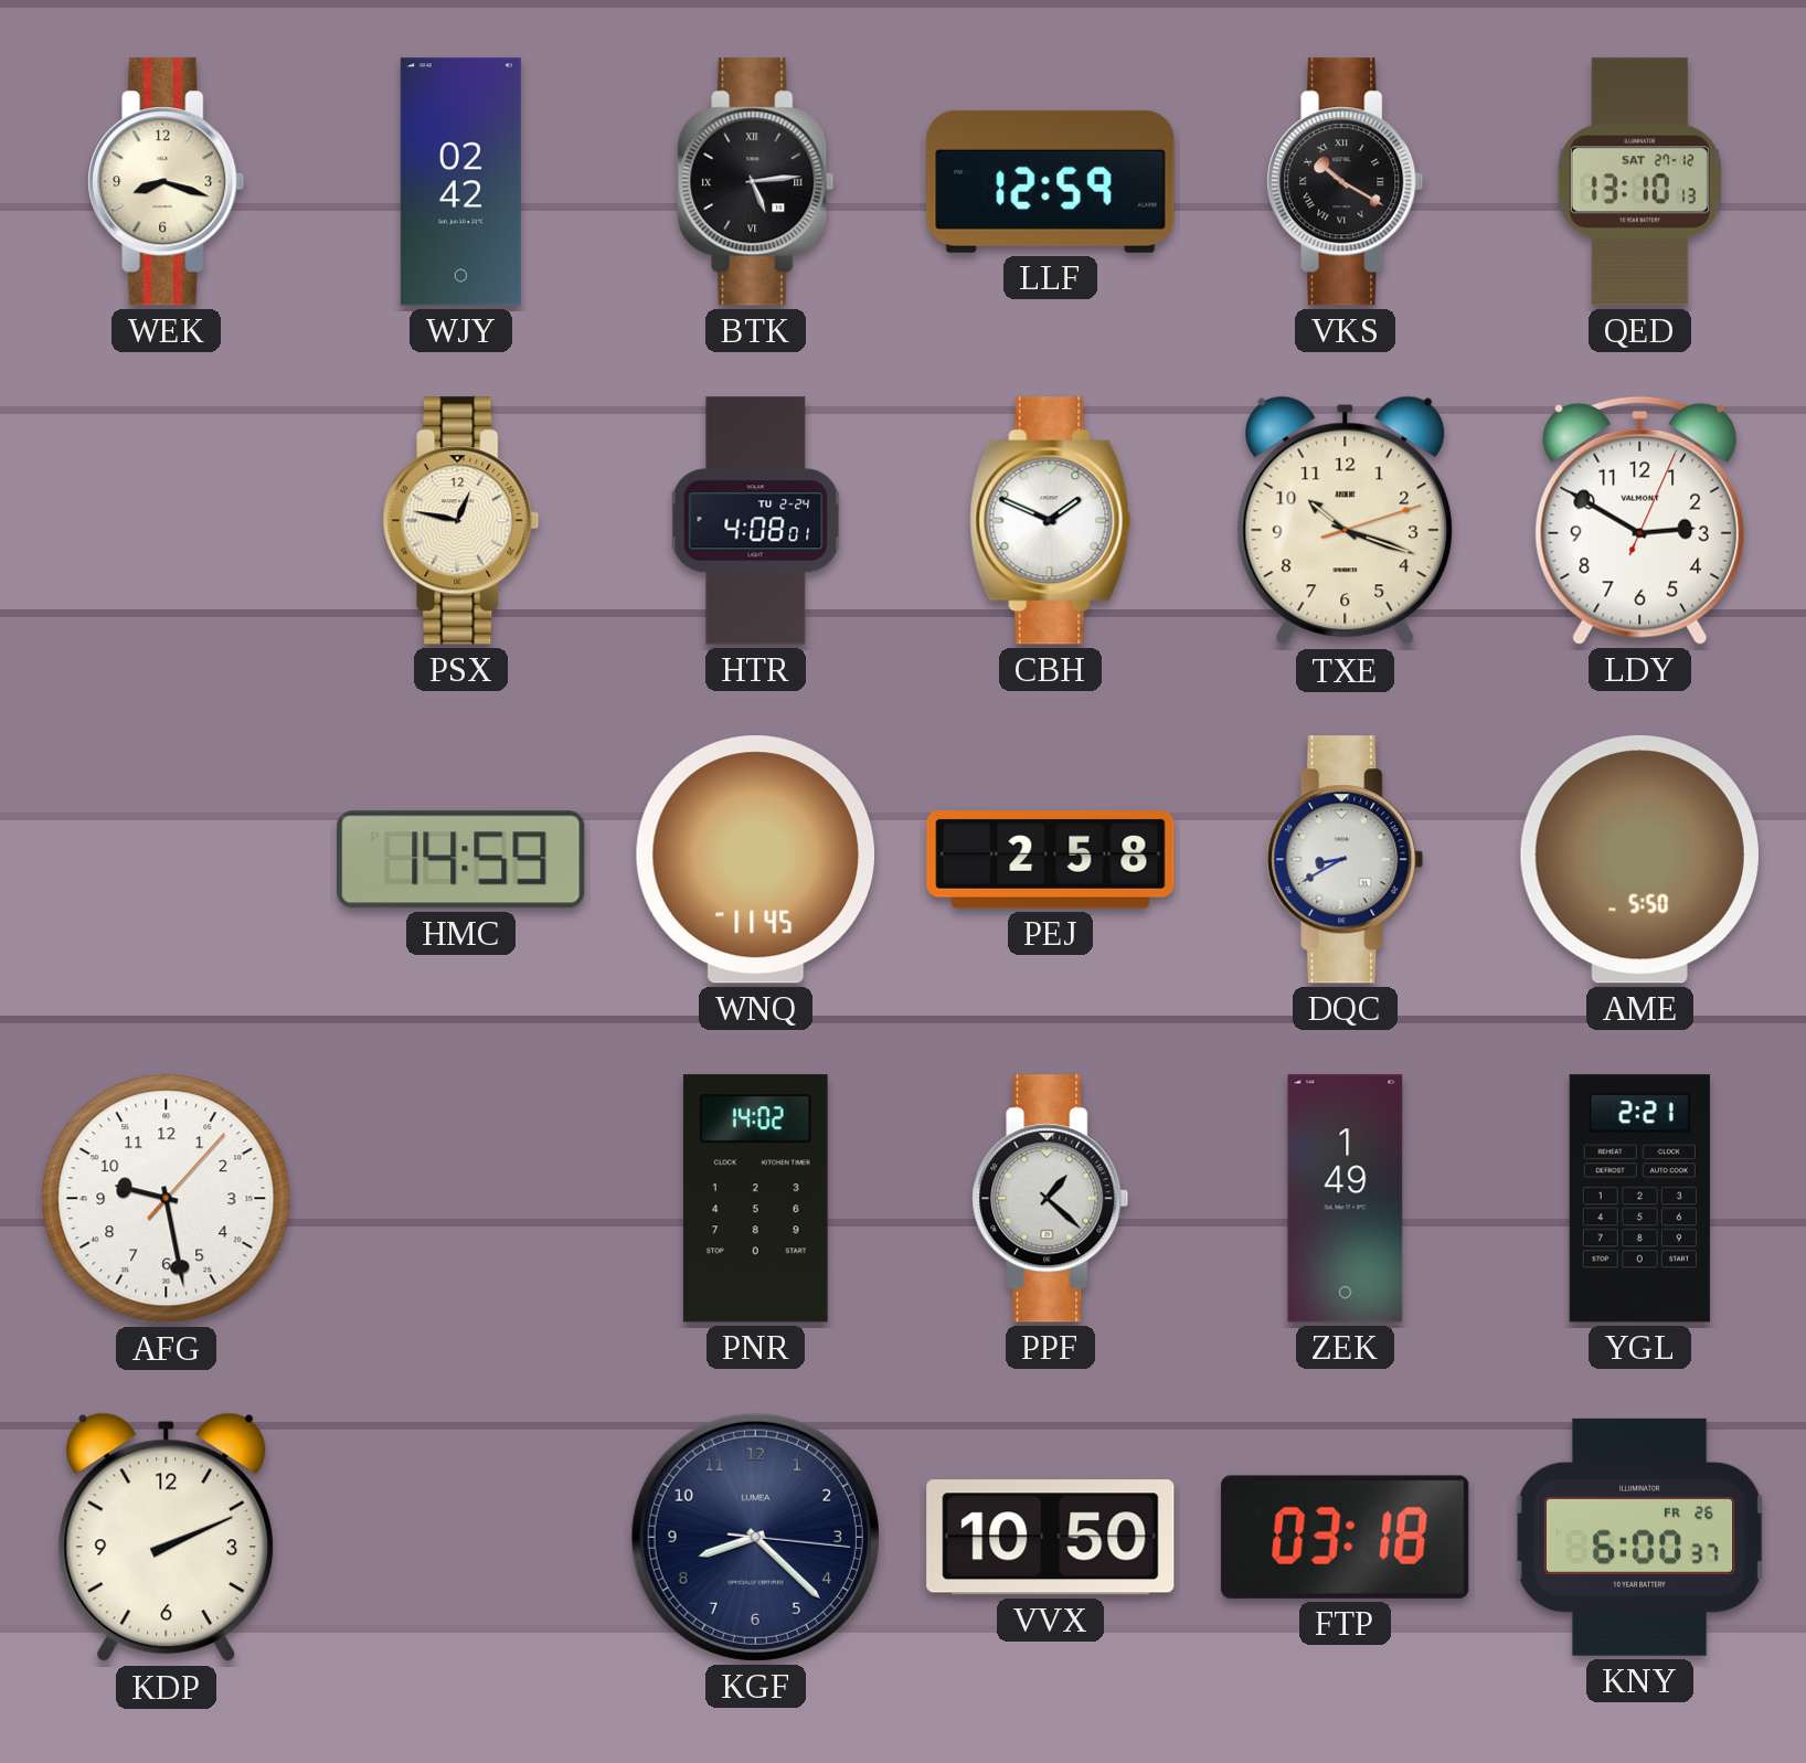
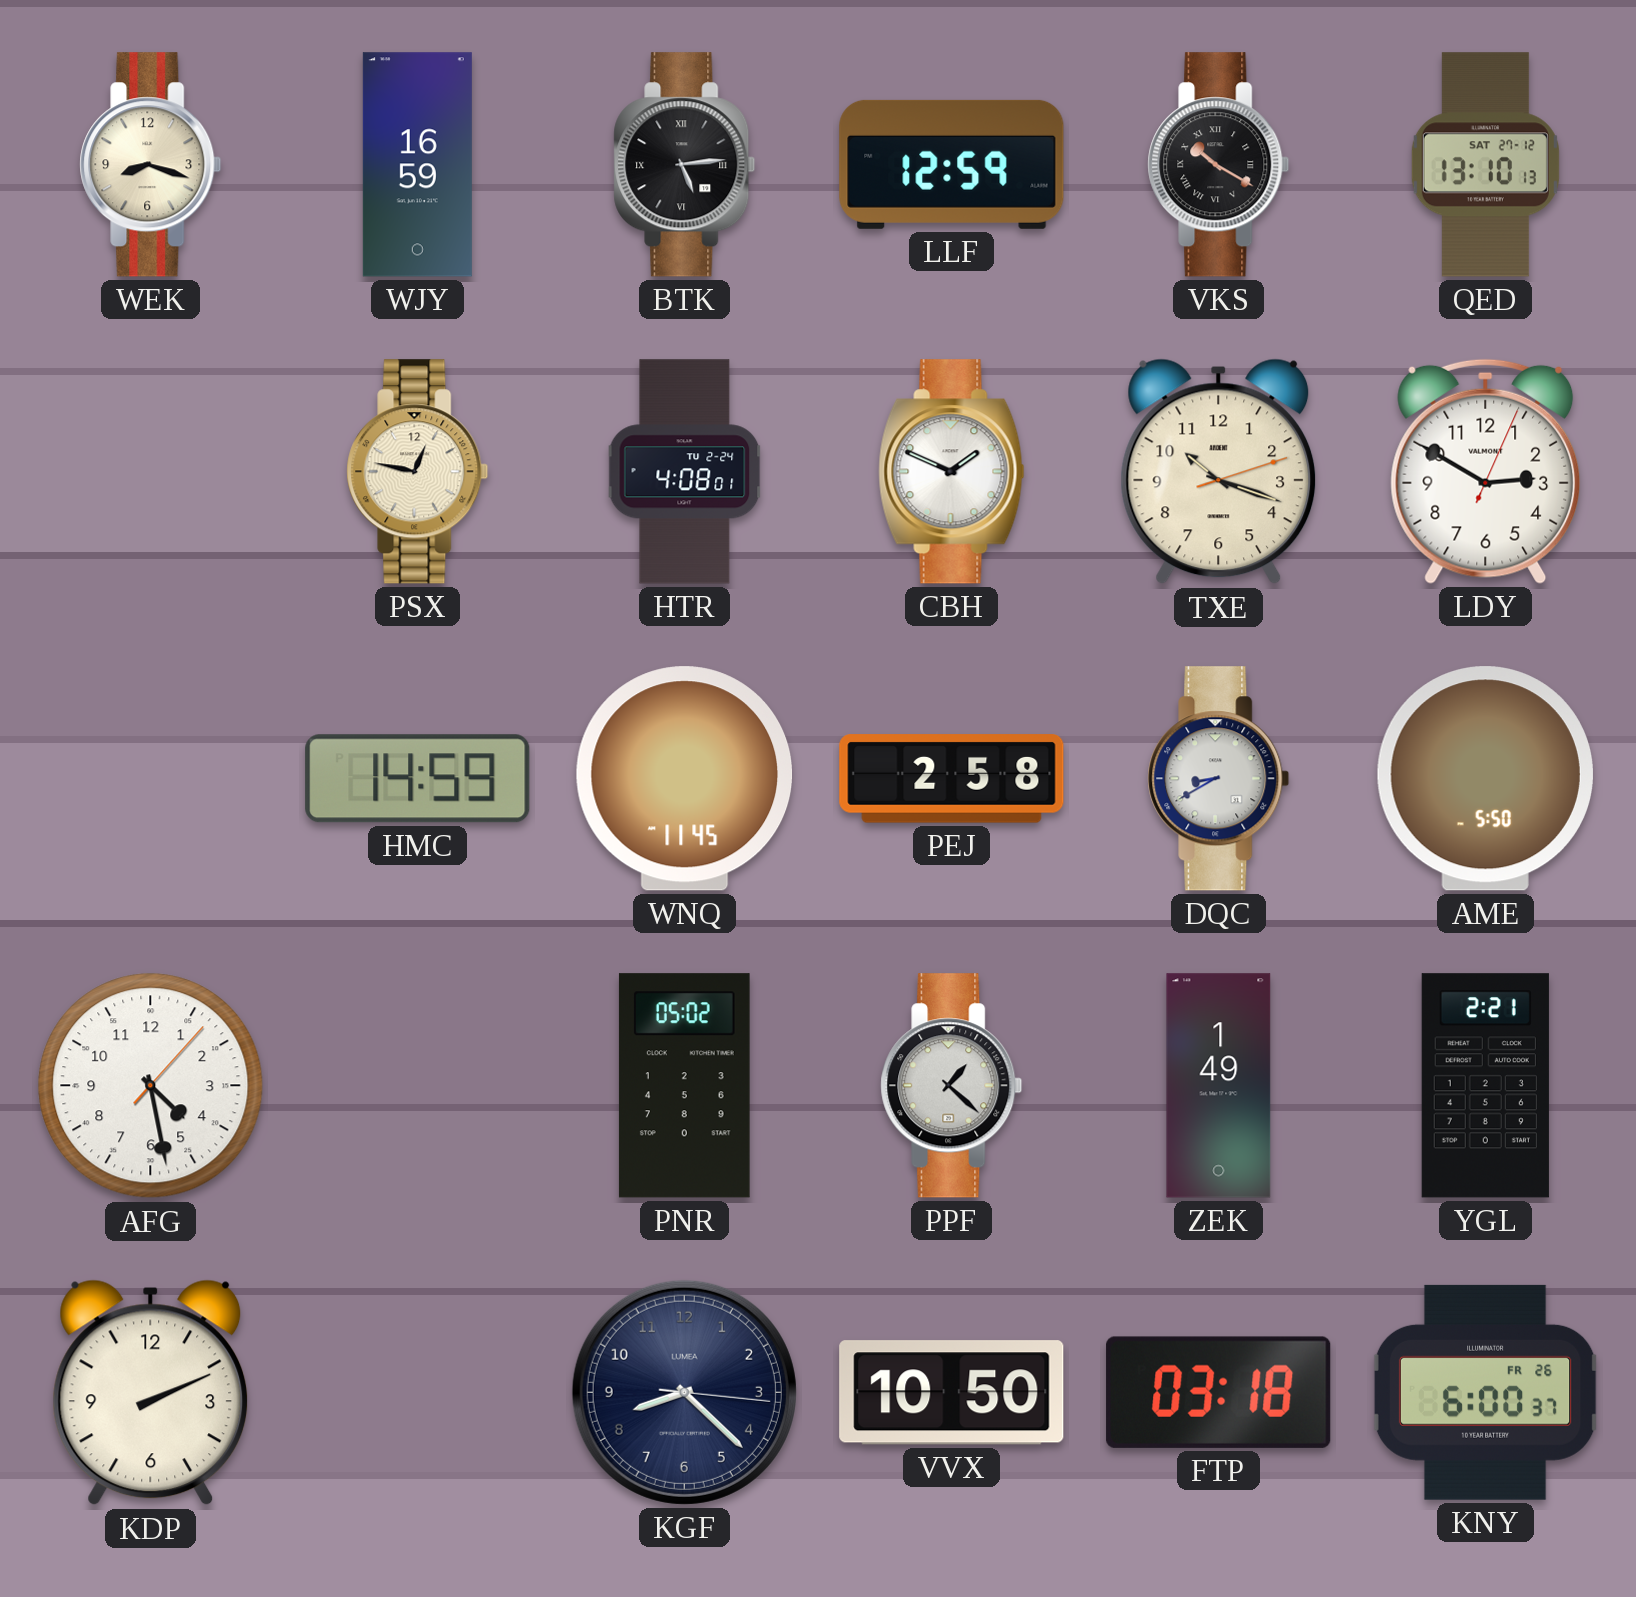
WJY: 02:42 -> 16:59
AFG: 9:28 -> 4:28
PNR: 14:02 -> 05:02
